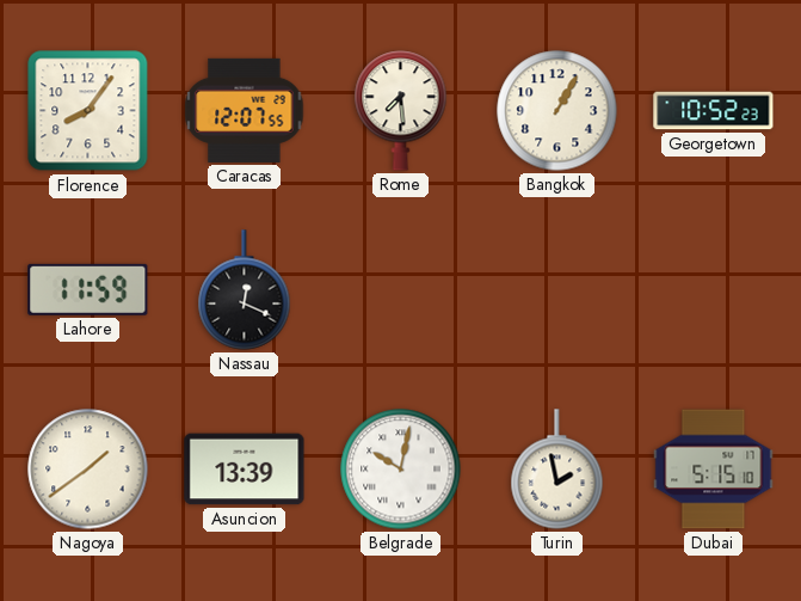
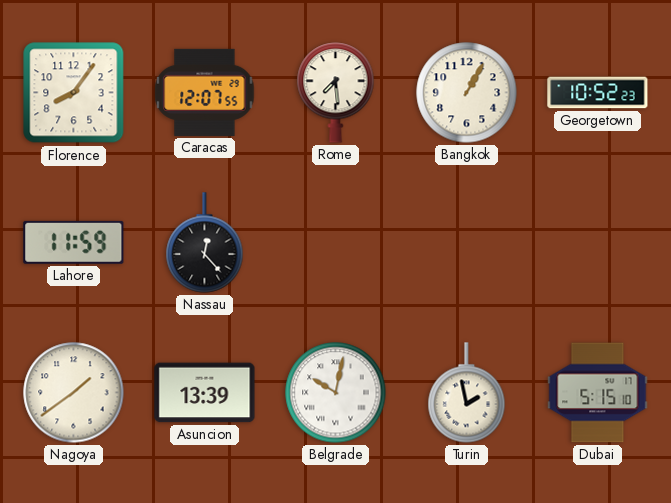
Nassau: 12:19 -> 12:23
